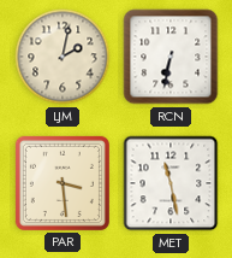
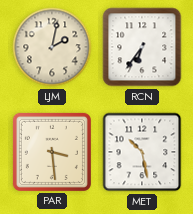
RCN: 6:32 -> 6:36
MET: 11:28 -> 10:28
